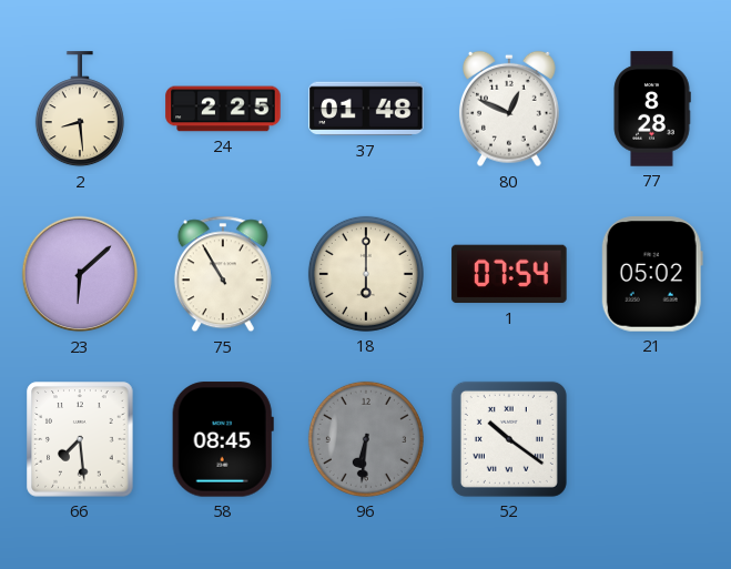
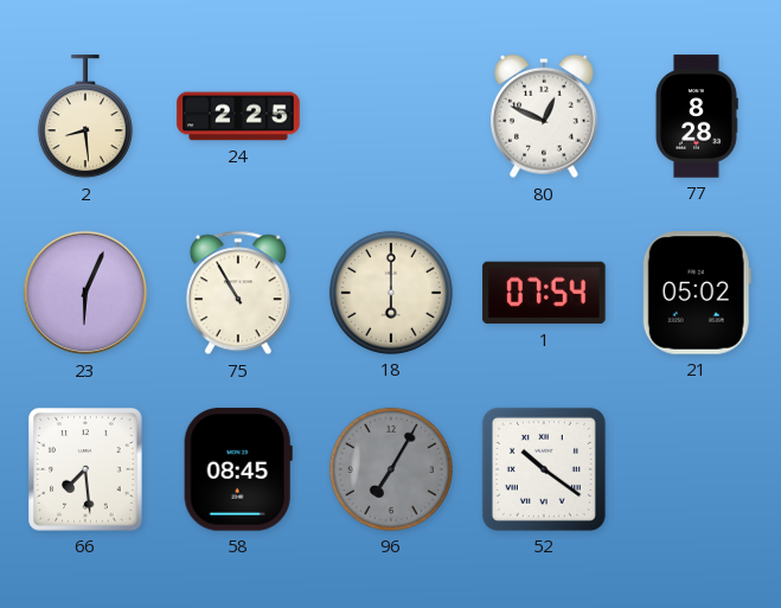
37: 01:48 -> none
23: 6:08 -> 6:04
96: 6:31 -> 7:05
